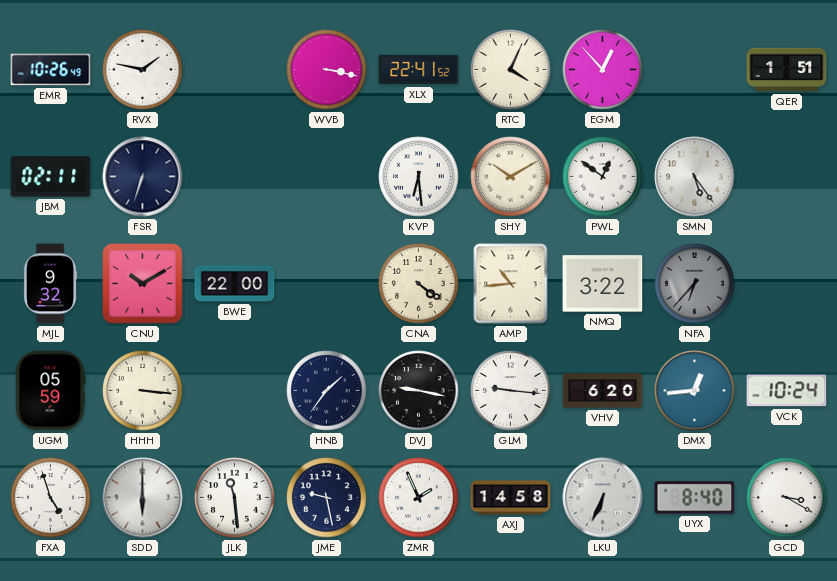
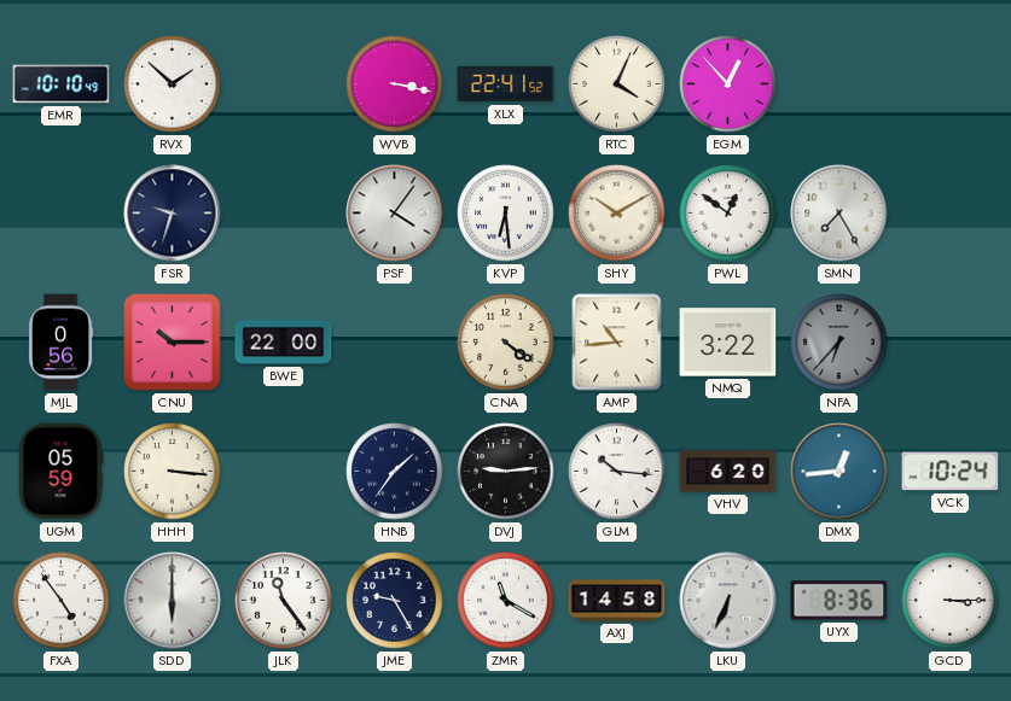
EMR: 10:26 -> 10:10
RVX: 1:47 -> 1:52
QER: 1:51 -> none
JBM: 02:11 -> none
FSR: 6:33 -> 9:33
PSF: none -> 4:06
SMN: 5:24 -> 7:25
MJL: 9:32 -> 0:56
CNU: 10:10 -> 10:15
DVJ: 9:17 -> 9:14
GLM: 9:16 -> 10:16
FXA: 4:57 -> 4:54
JLK: 11:29 -> 11:24
JME: 9:28 -> 9:25
ZMR: 1:56 -> 11:20
UYX: 8:40 -> 8:36
GCD: 3:20 -> 3:15
